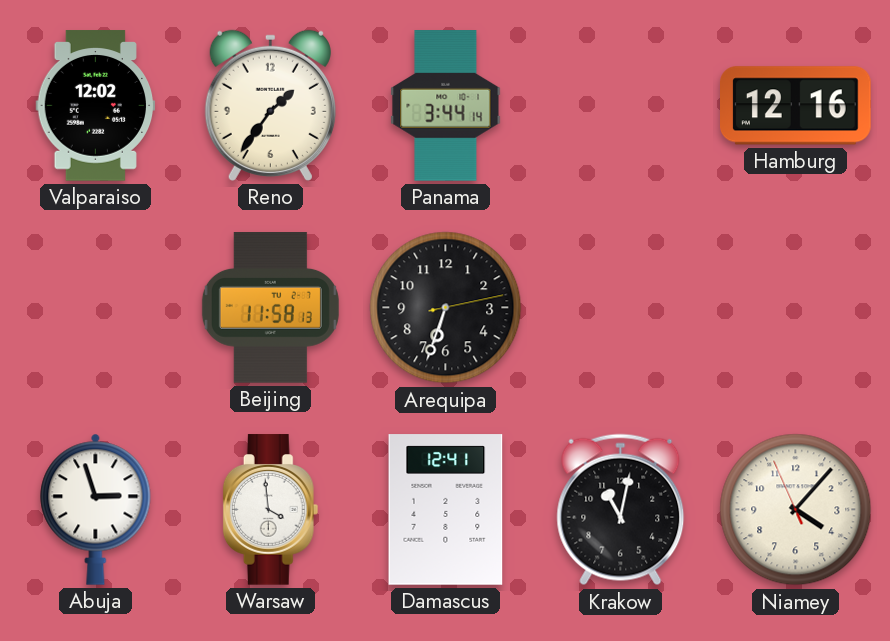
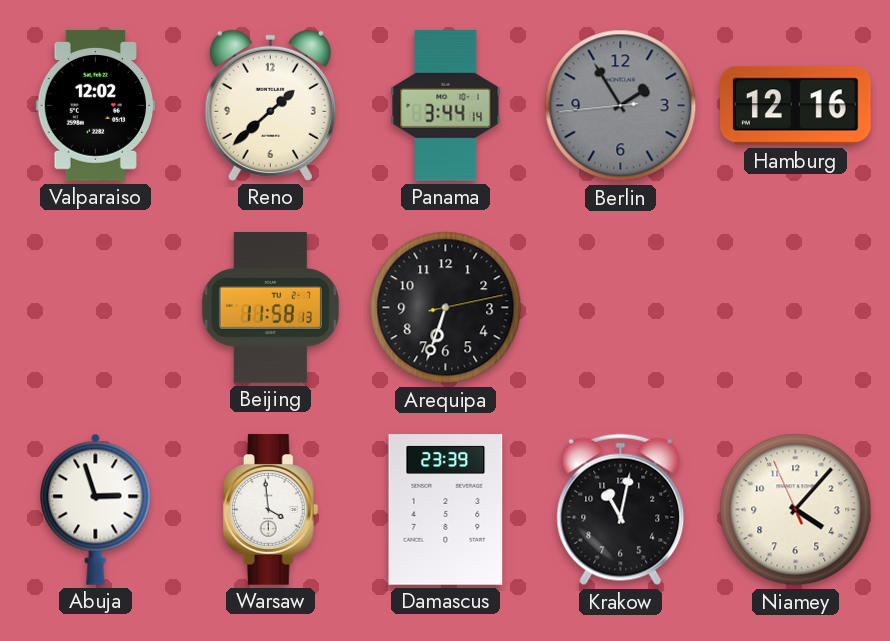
Reno: 1:36 -> 1:38
Berlin: none -> 1:54
Damascus: 12:41 -> 23:39
